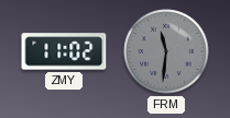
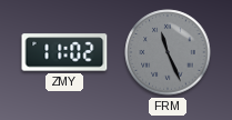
FRM: 11:31 -> 11:26
